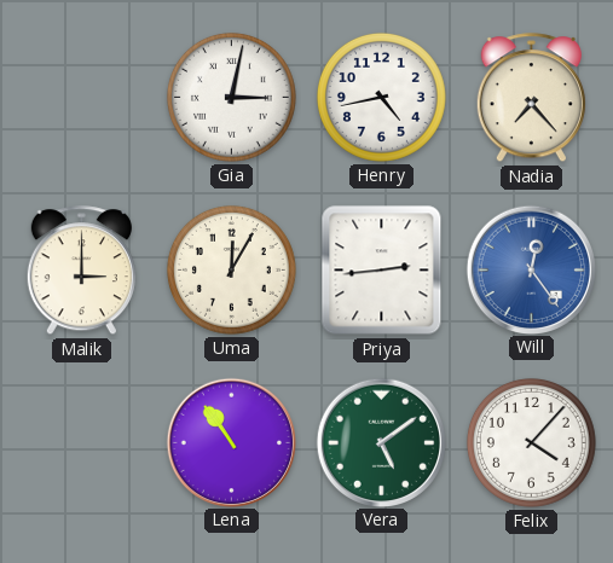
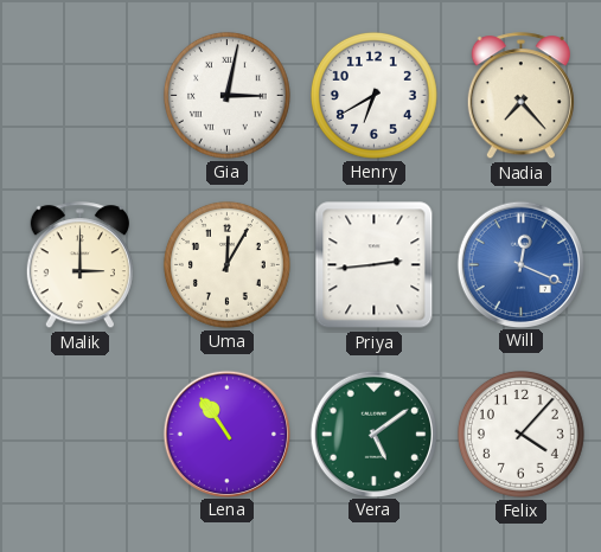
Henry: 4:43 -> 6:40
Will: 12:24 -> 12:19
